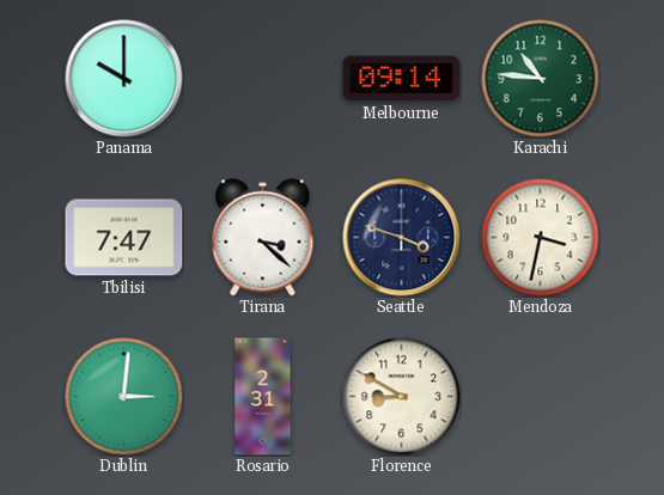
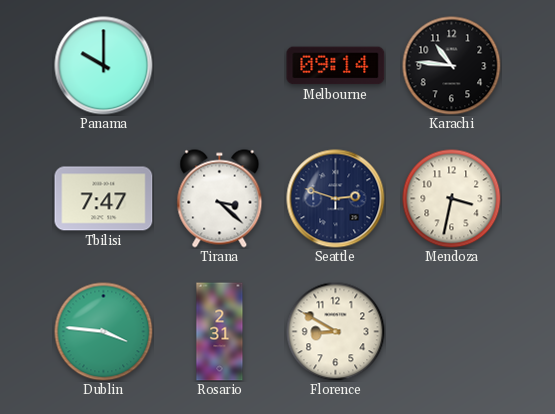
Karachi dial: green -> black
Seattle: 3:48 -> 2:48
Dublin: 3:01 -> 3:46
